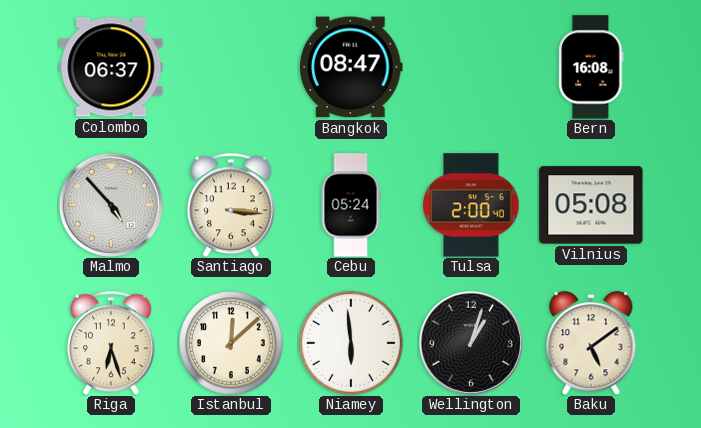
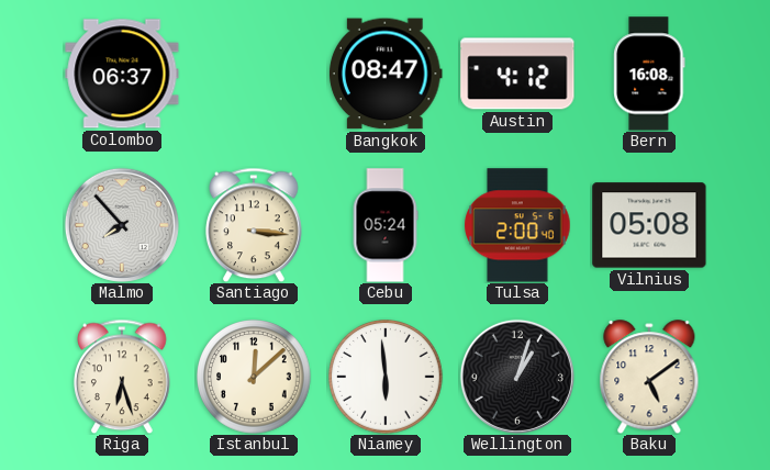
Austin: none -> 4:12
Malmo: 4:53 -> 7:53
